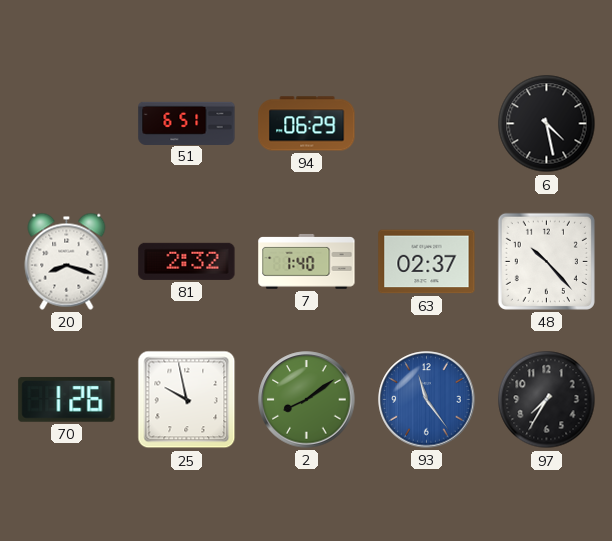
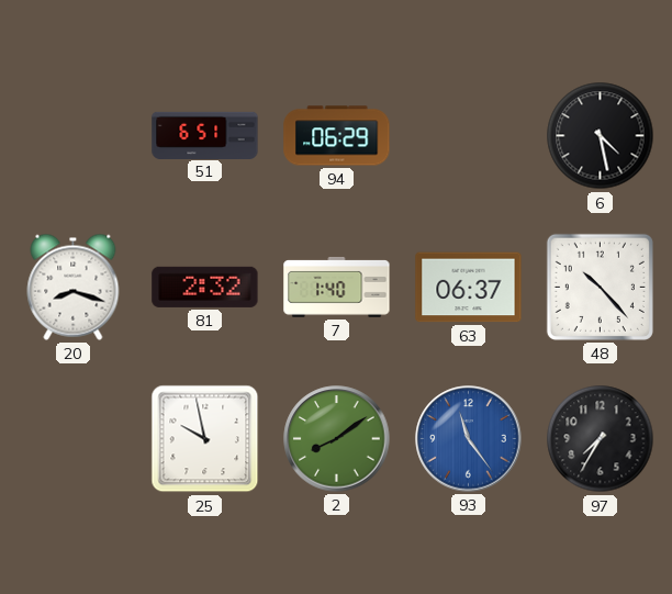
63: 02:37 -> 06:37
70: 1:26 -> none
